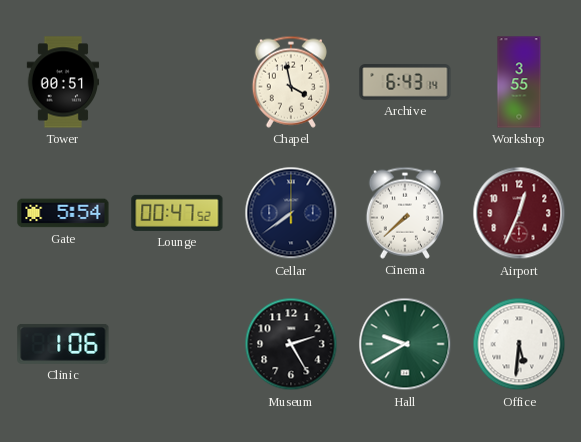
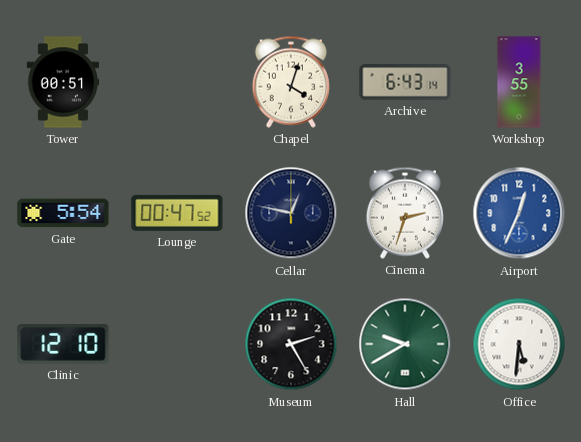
Chapel: 3:58 -> 4:03
Cellar: 7:39 -> 12:47
Cinema: 7:38 -> 2:33
Airport dial: burgundy -> blue
Clinic: 1:06 -> 12:10
